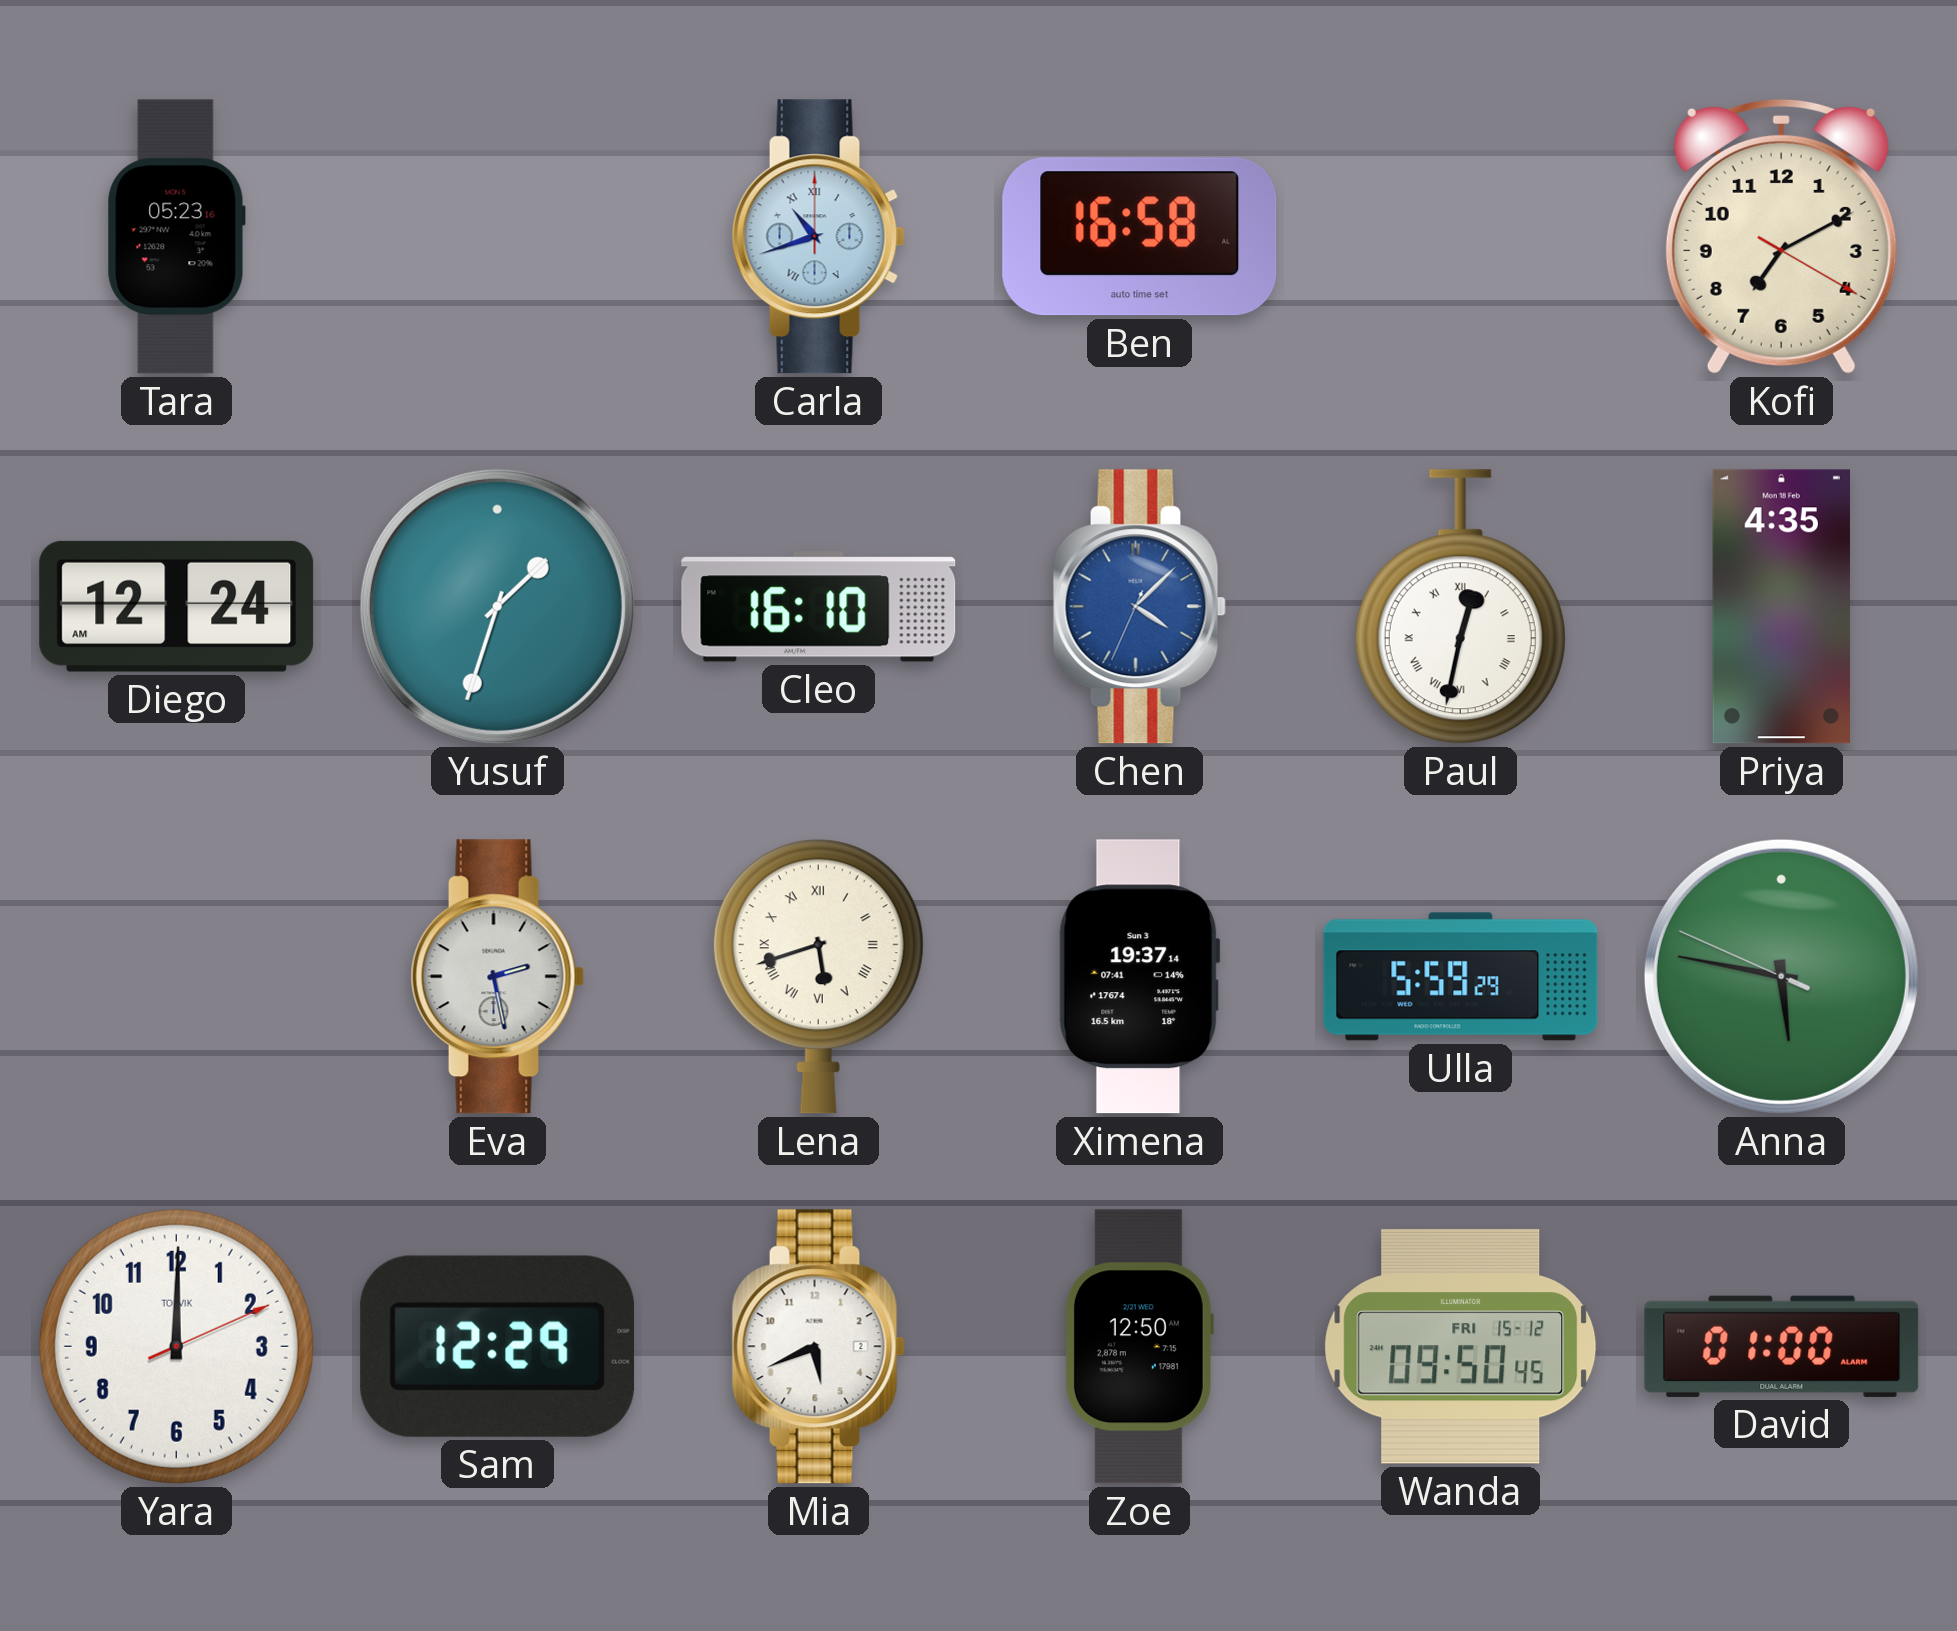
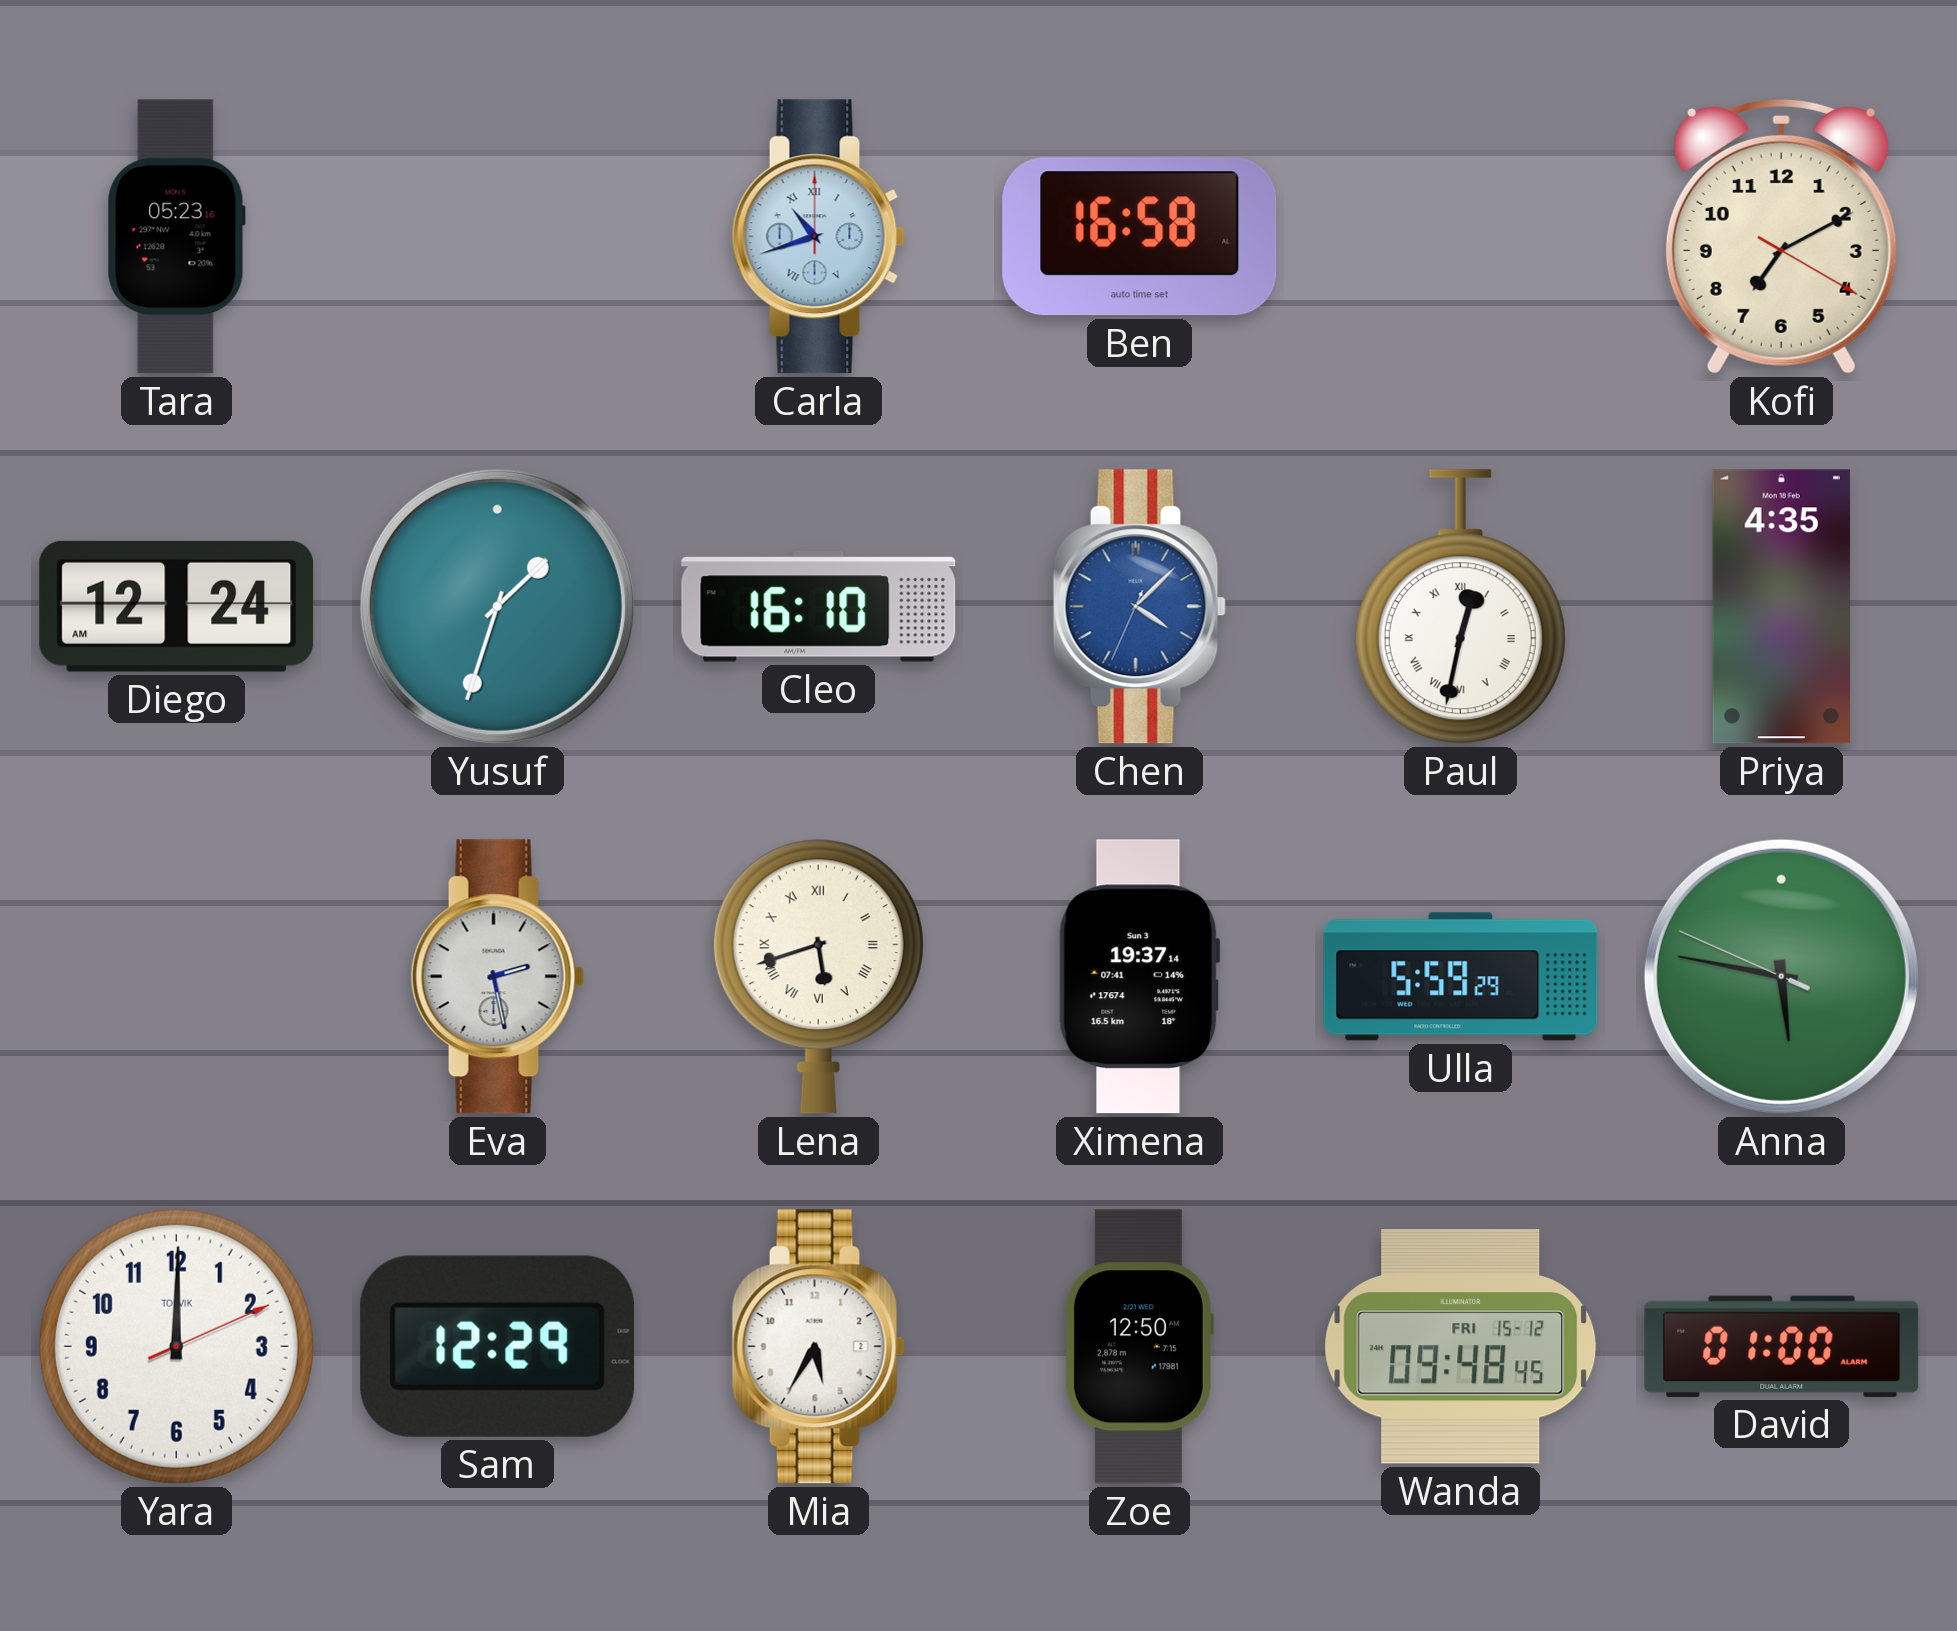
Mia: 5:41 -> 5:35
Wanda: 09:50 -> 09:48
